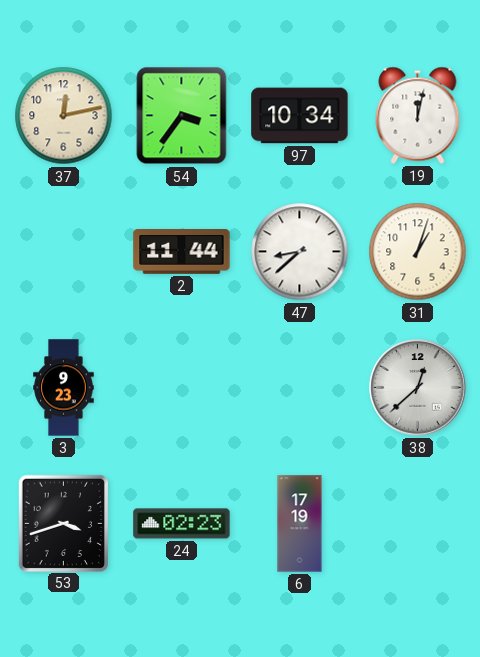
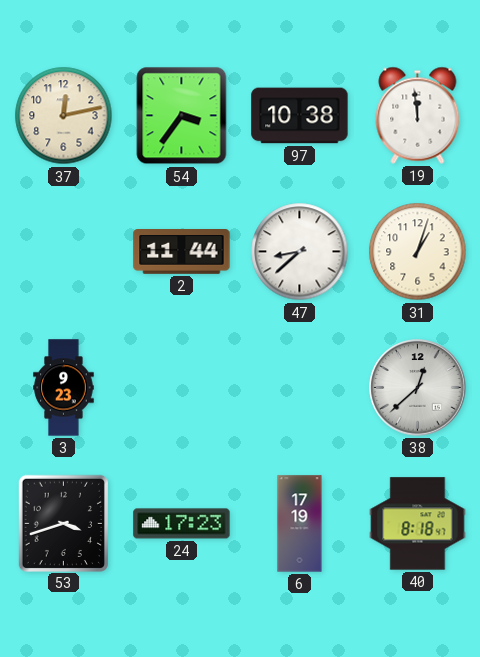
97: 10:34 -> 10:38
19: 12:02 -> 11:59
24: 02:23 -> 17:23
40: none -> 8:18
